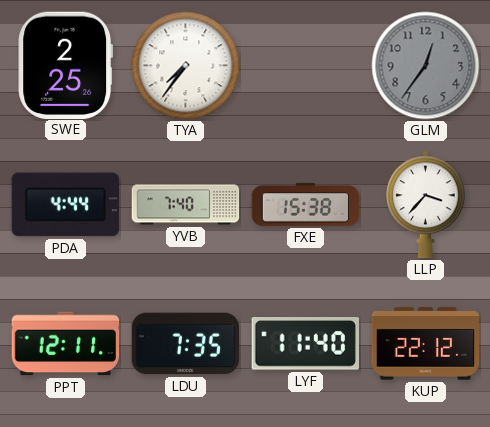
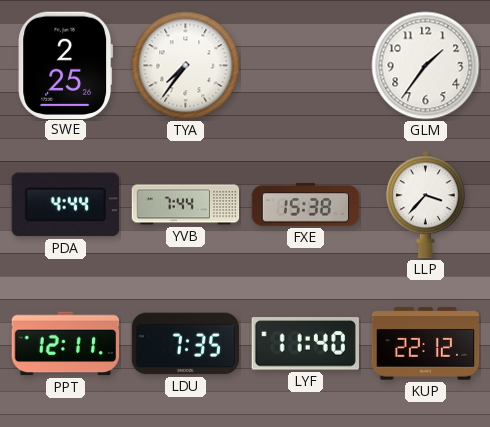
GLM: 12:36 -> 1:36
GLM dial: grey -> white
YVB: 7:40 -> 7:44
